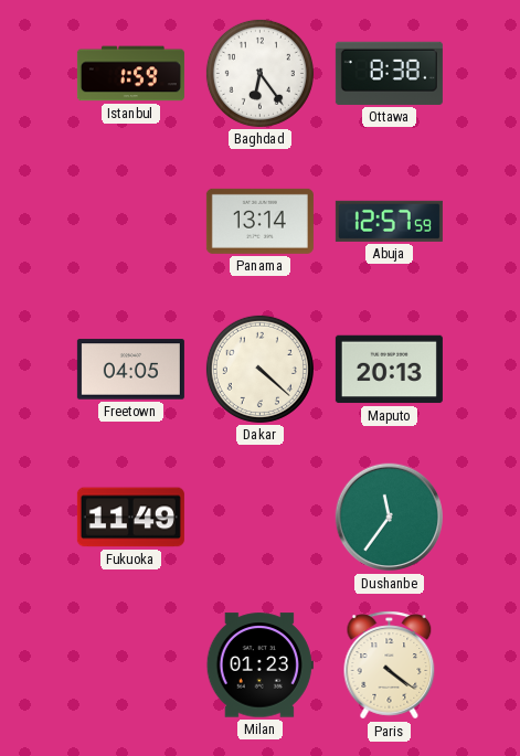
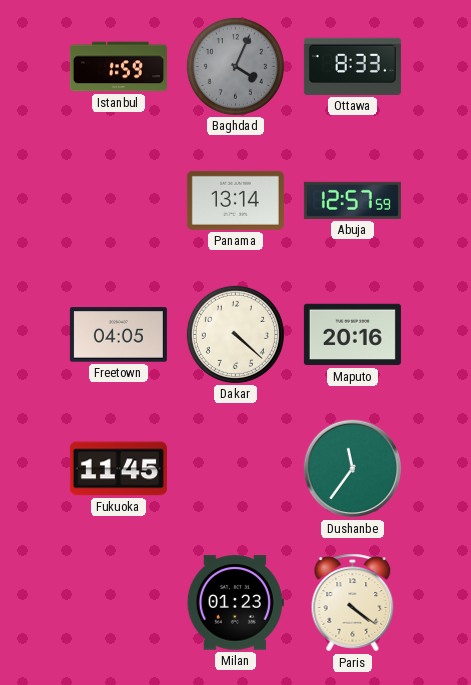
Baghdad: 6:24 -> 4:04
Baghdad dial: white -> grey
Ottawa: 8:38 -> 8:33
Maputo: 20:13 -> 20:16
Fukuoka: 11:49 -> 11:45
